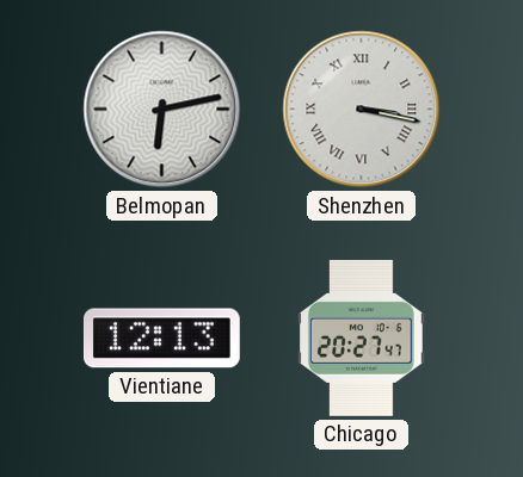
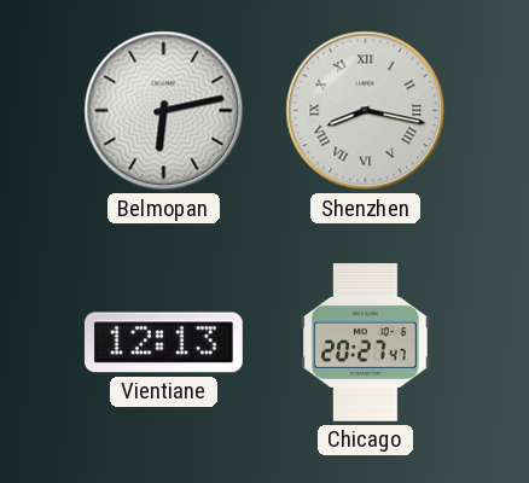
Shenzhen: 3:17 -> 8:17
